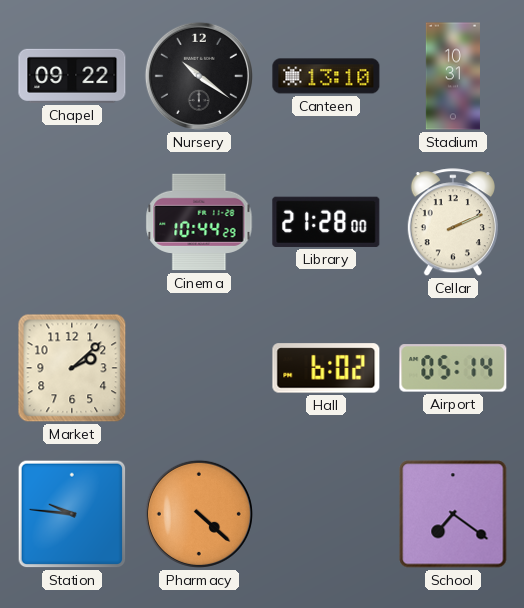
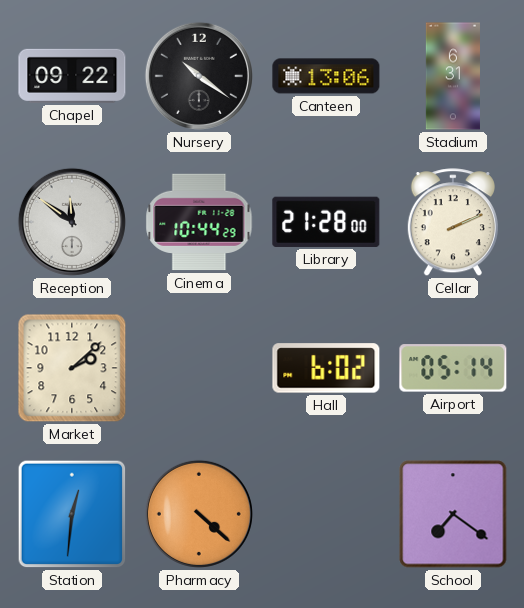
Canteen: 13:10 -> 13:06
Stadium: 10:31 -> 6:31
Reception: none -> 11:51
Station: 9:46 -> 12:31
